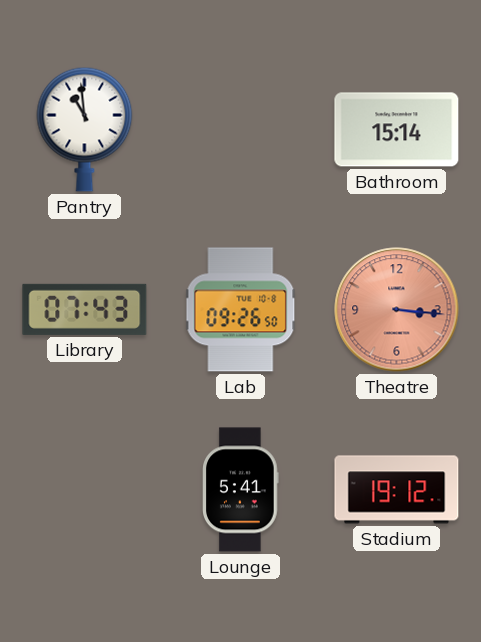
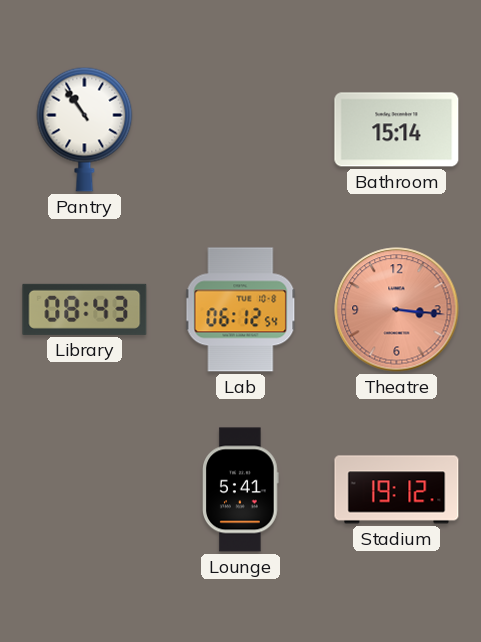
Pantry: 10:59 -> 10:54
Library: 07:43 -> 08:43
Lab: 09:26 -> 06:12
